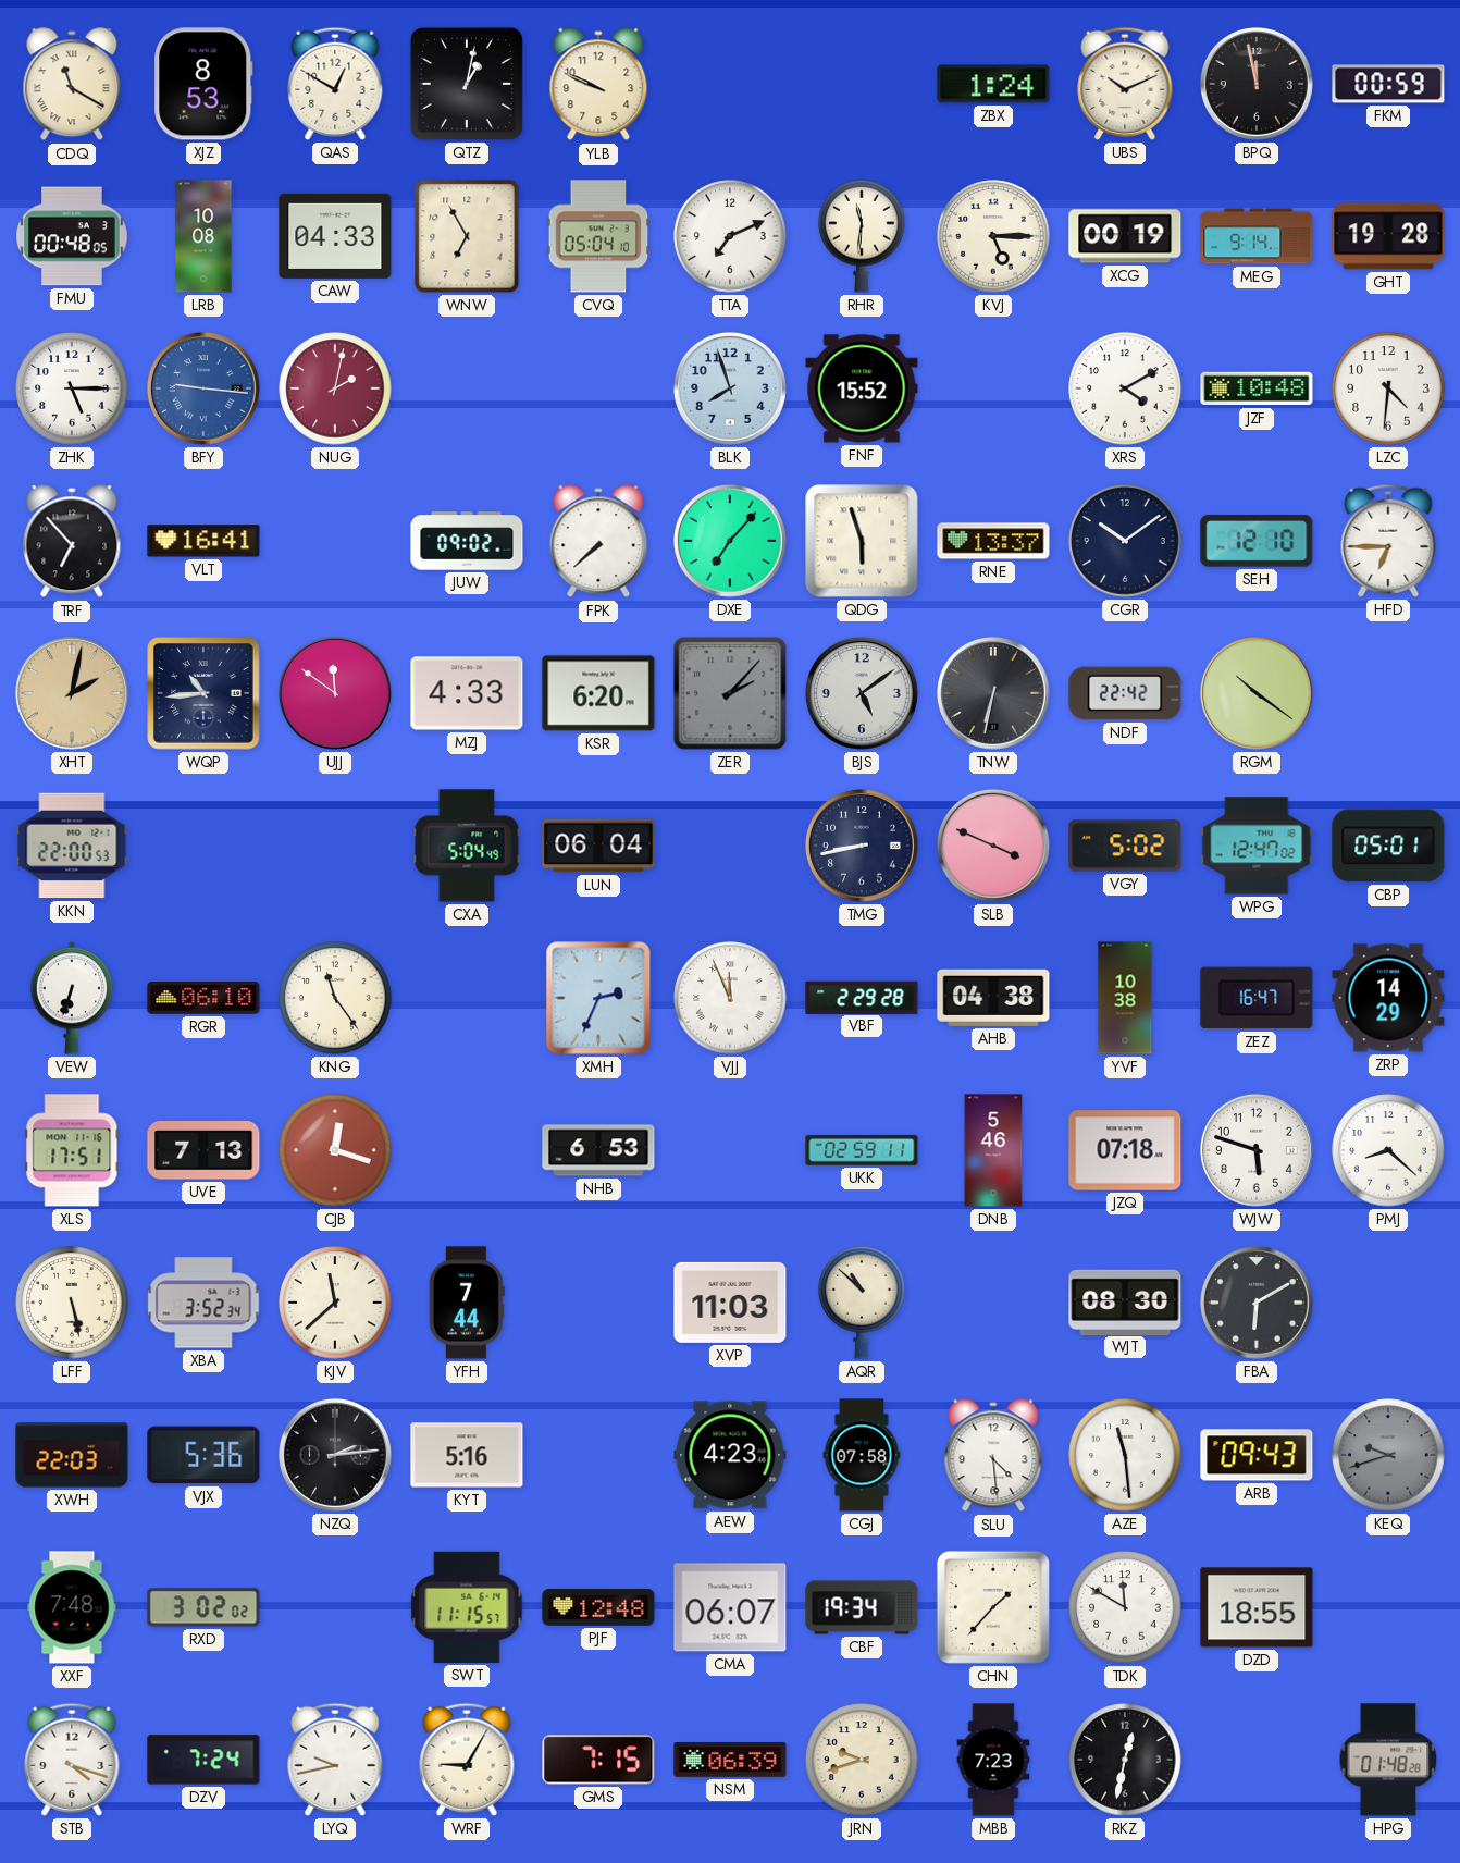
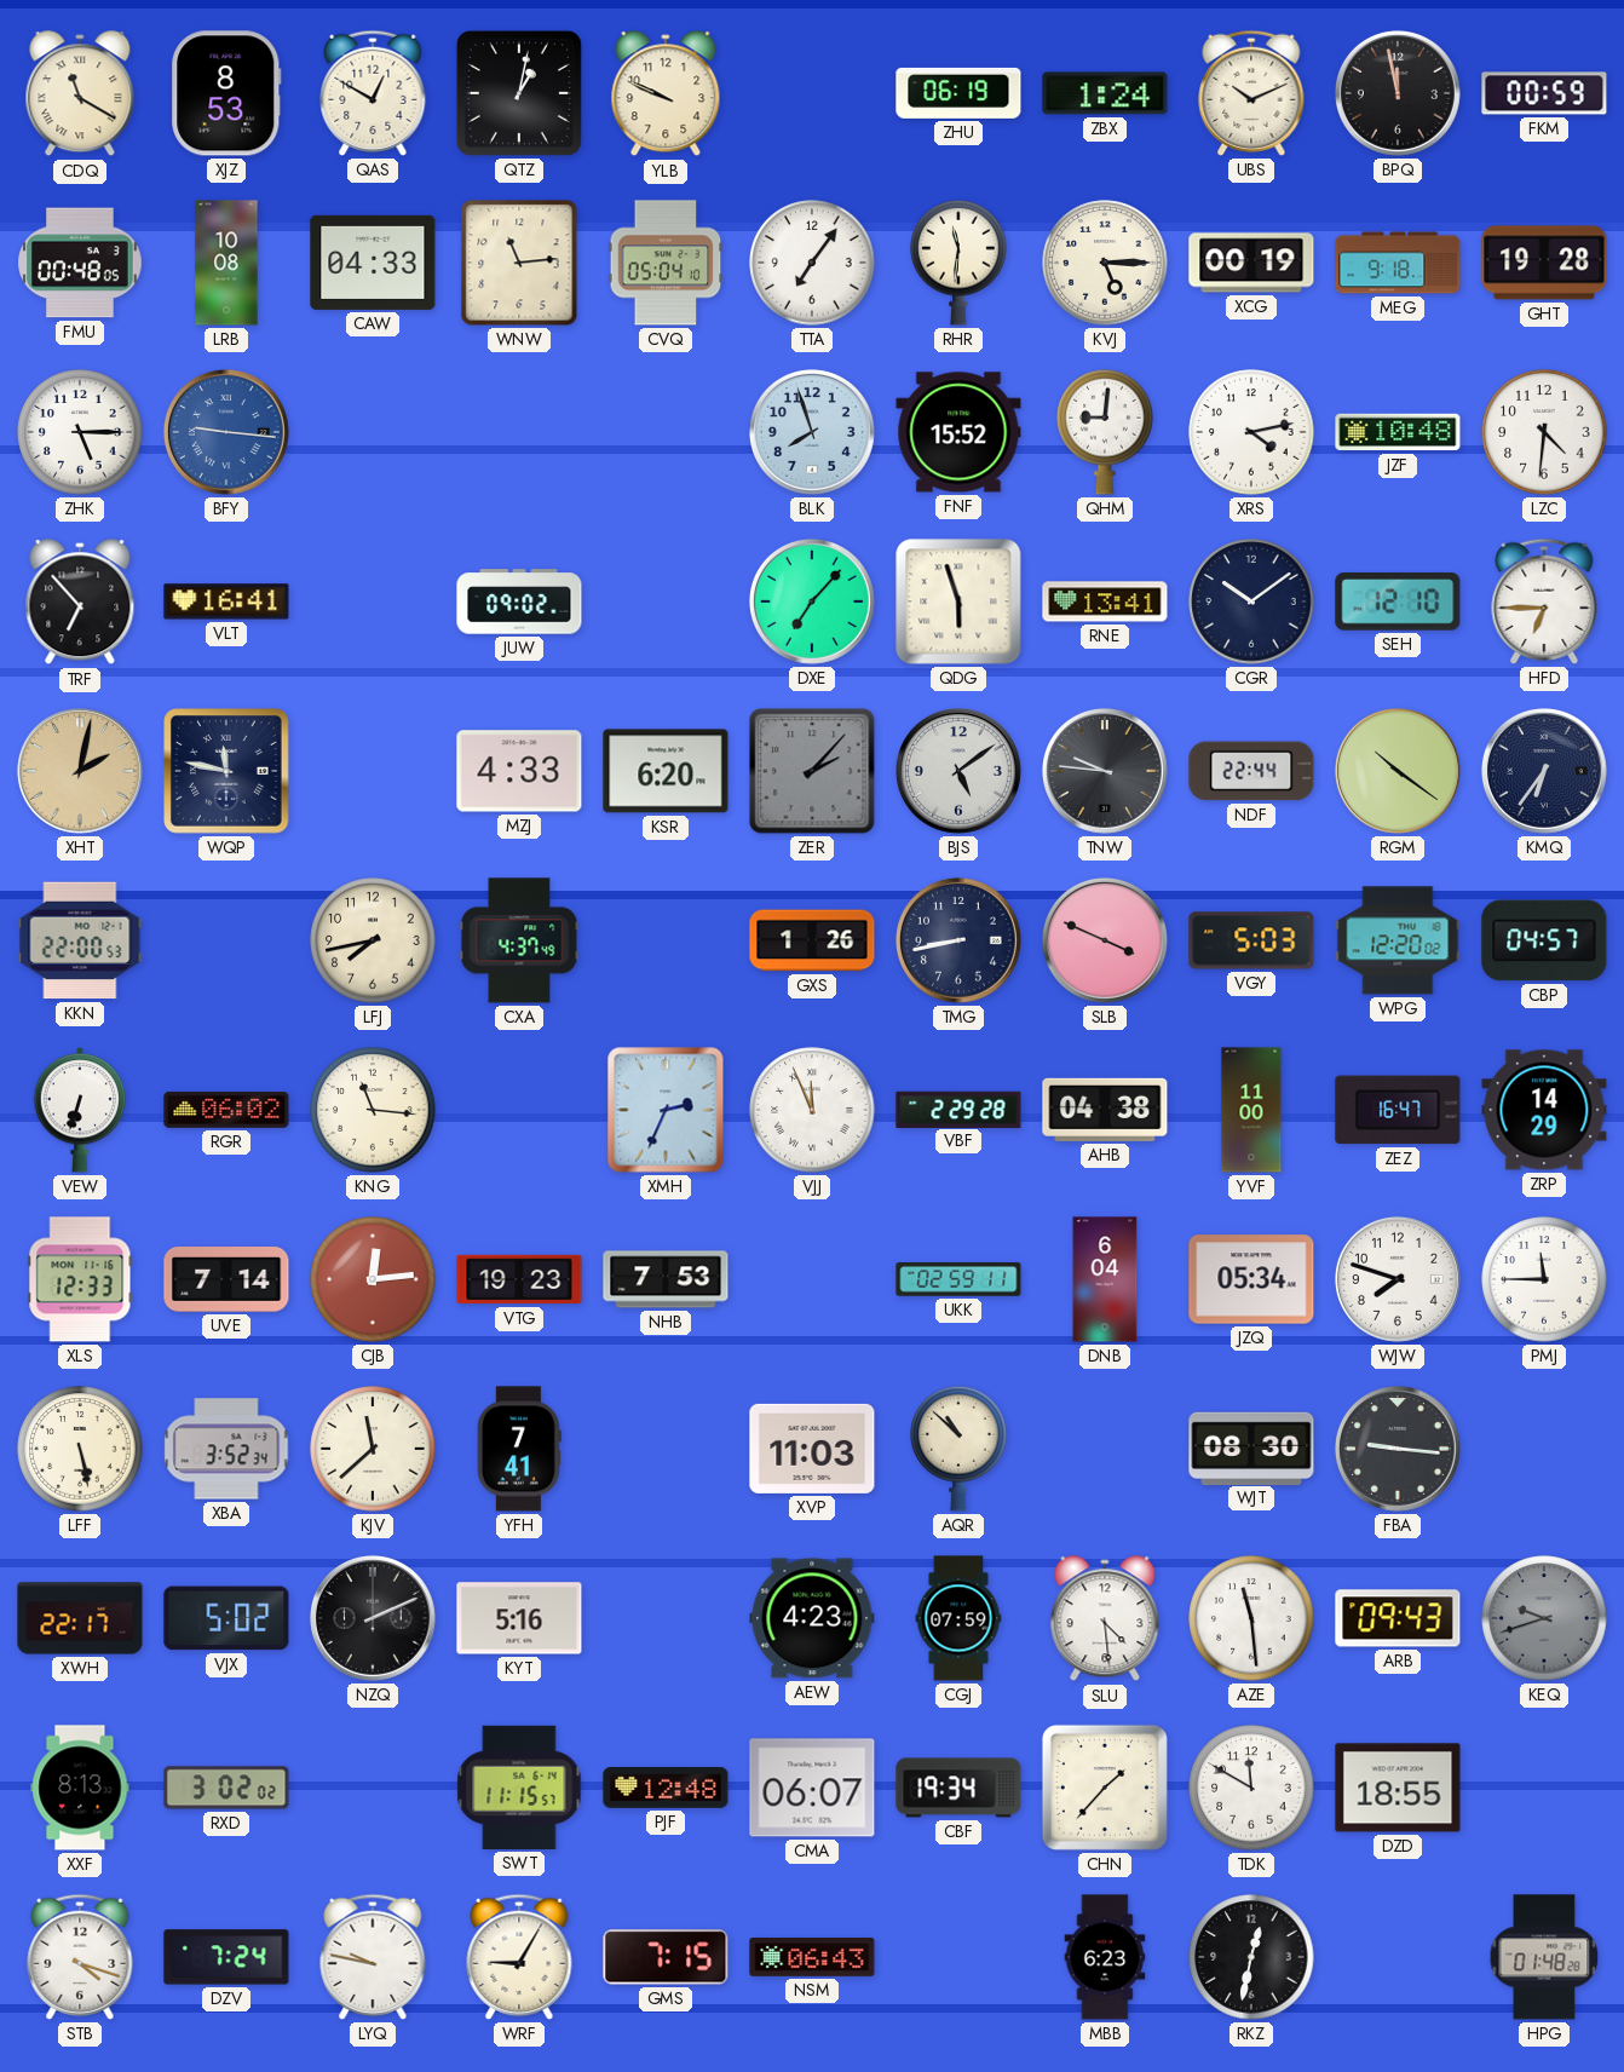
ZHU: none -> 06:19
WNW: 6:55 -> 11:14
TTA: 7:11 -> 7:06
MEG: 9:14 -> 9:18
NUG: 2:02 -> none
QHM: none -> 9:01
XRS: 4:10 -> 4:13
FPK: 7:38 -> none
RNE: 13:37 -> 13:41
WQP: 10:44 -> 11:47
UJJ: 11:51 -> none
TNW: 6:32 -> 9:46
NDF: 22:42 -> 22:44
KMQ: none -> 6:36
LFJ: none -> 7:43
CXA: 5:04 -> 4:37
LUN: 06:04 -> none
GXS: none -> 1:26
VGY: 5:02 -> 5:03
WPG: 12:47 -> 12:20
CBP: 05:01 -> 04:57
RGR: 06:10 -> 06:02
KNG: 11:24 -> 11:16
YVF: 10:38 -> 11:00
XLS: 17:51 -> 12:33
UVE: 7:13 -> 7:14
CJB: 12:18 -> 12:14
VTG: none -> 19:23
NHB: 6:53 -> 7:53
DNB: 5:46 -> 6:04
JZQ: 07:18 -> 05:34
WJW: 5:48 -> 7:48
PMJ: 8:22 -> 11:45
YFH: 7:44 -> 7:41
FBA: 6:10 -> 9:16
XWH: 22:03 -> 22:17
VJX: 5:36 -> 5:02
NZQ: 2:14 -> 2:11
CGJ: 07:58 -> 07:59
XXF: 7:48 -> 8:13
LYQ: 9:43 -> 9:47
NSM: 06:39 -> 06:43
JRN: 9:42 -> none
MBB: 7:23 -> 6:23
